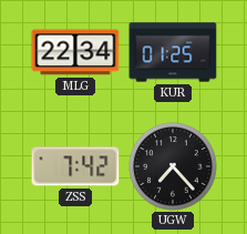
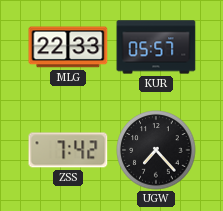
MLG: 22:34 -> 22:33
KUR: 01:25 -> 05:57
